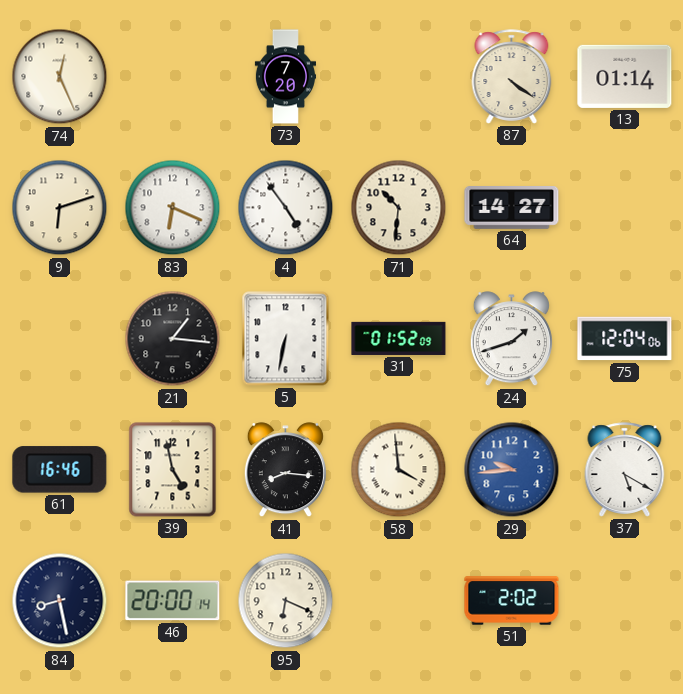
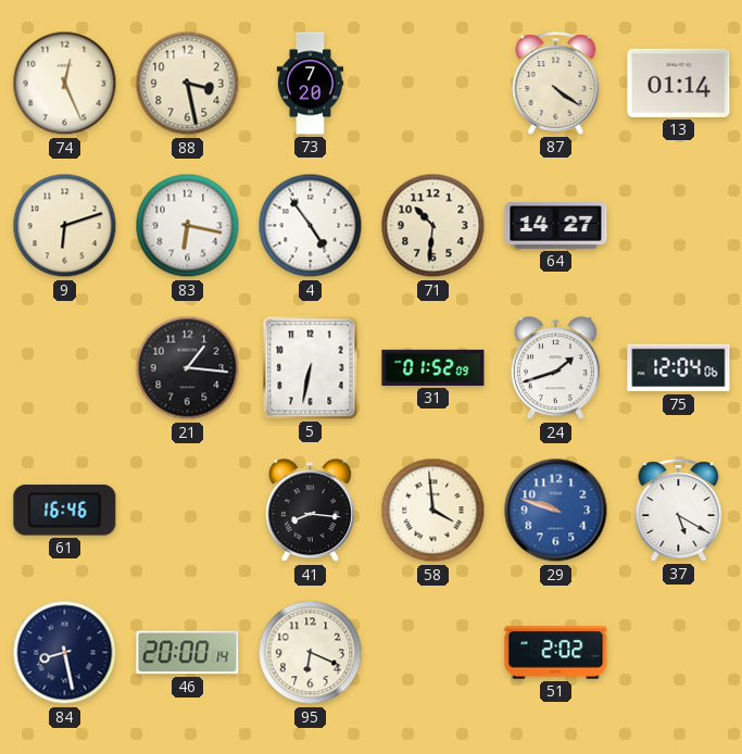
88: none -> 3:28
83: 6:19 -> 6:17
39: 4:58 -> none
29: 9:44 -> 9:48
